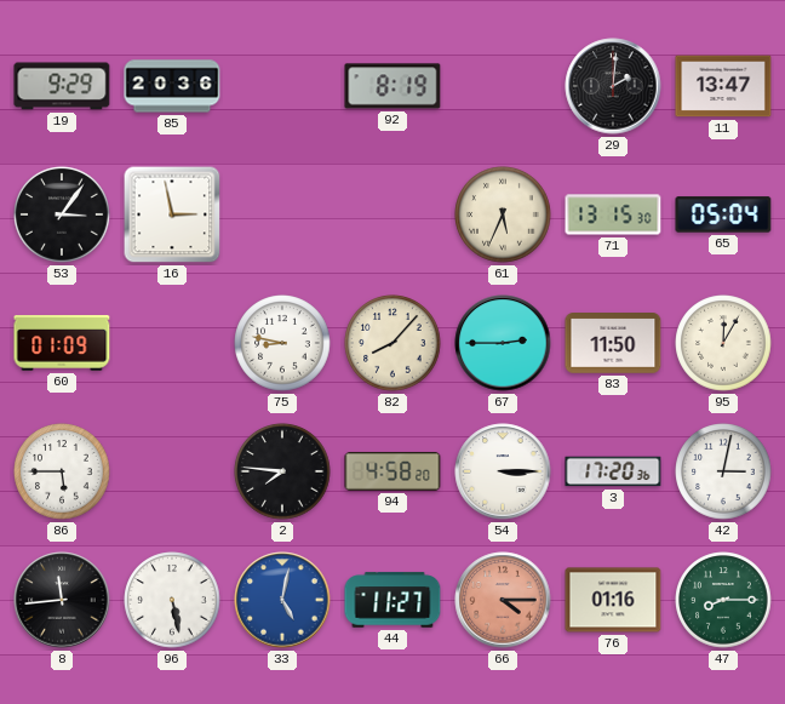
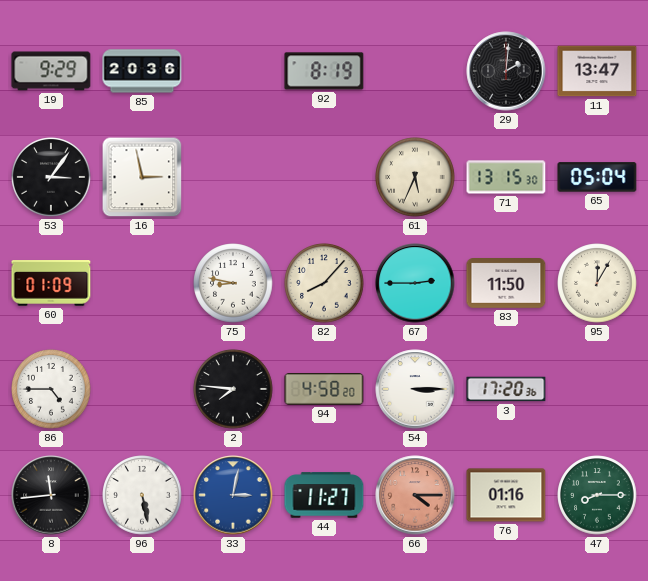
86: 5:45 -> 4:45
42: 3:02 -> none
33: 5:02 -> 3:02
